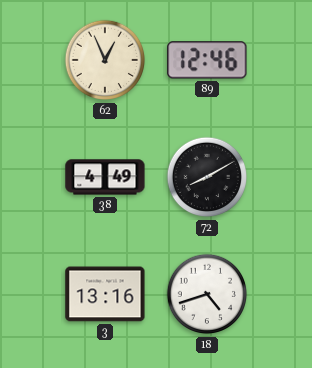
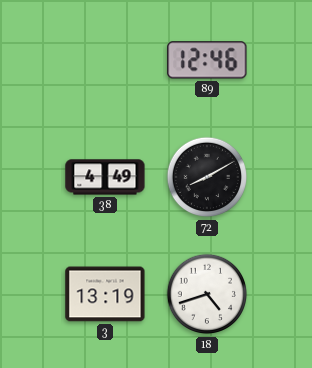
62: 12:56 -> none
3: 13:16 -> 13:19
